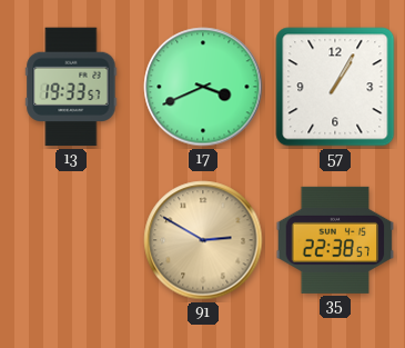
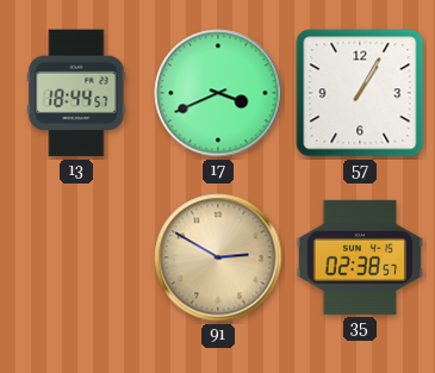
13: 19:33 -> 18:44
35: 22:38 -> 02:38
